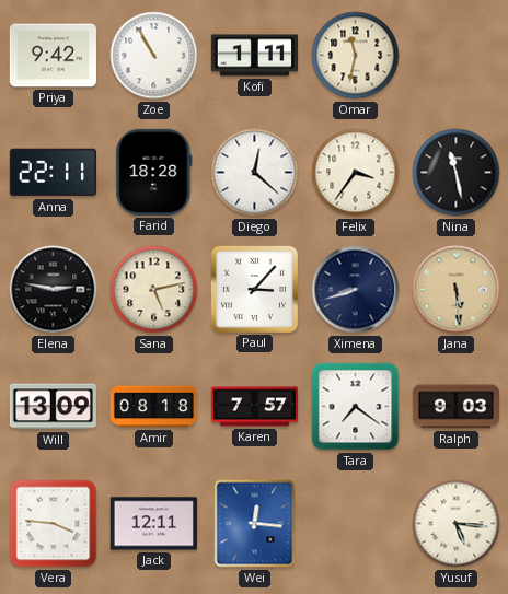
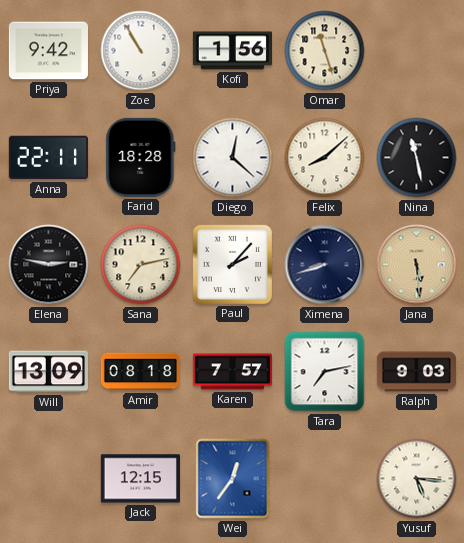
Kofi: 1:11 -> 1:56
Omar: 11:32 -> 11:27
Felix: 3:36 -> 8:08
Sana: 5:13 -> 7:13
Paul: 3:07 -> 2:07
Tara: 7:21 -> 7:13
Vera: 3:46 -> none
Jack: 12:11 -> 12:15
Wei: 12:16 -> 12:36
